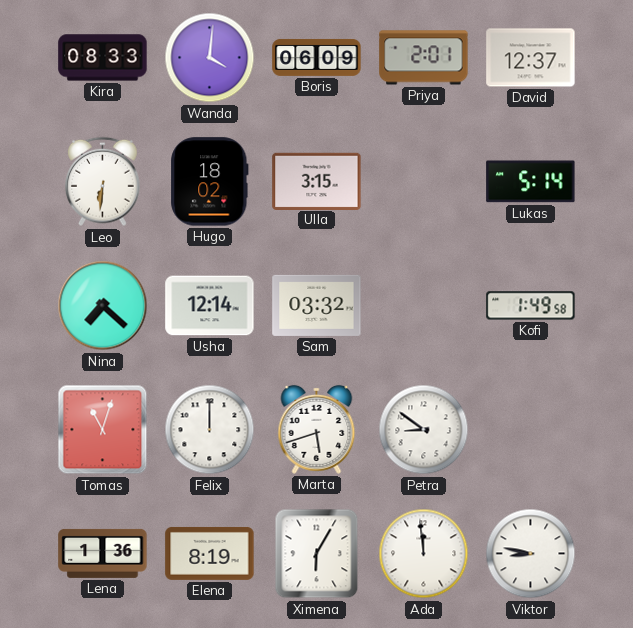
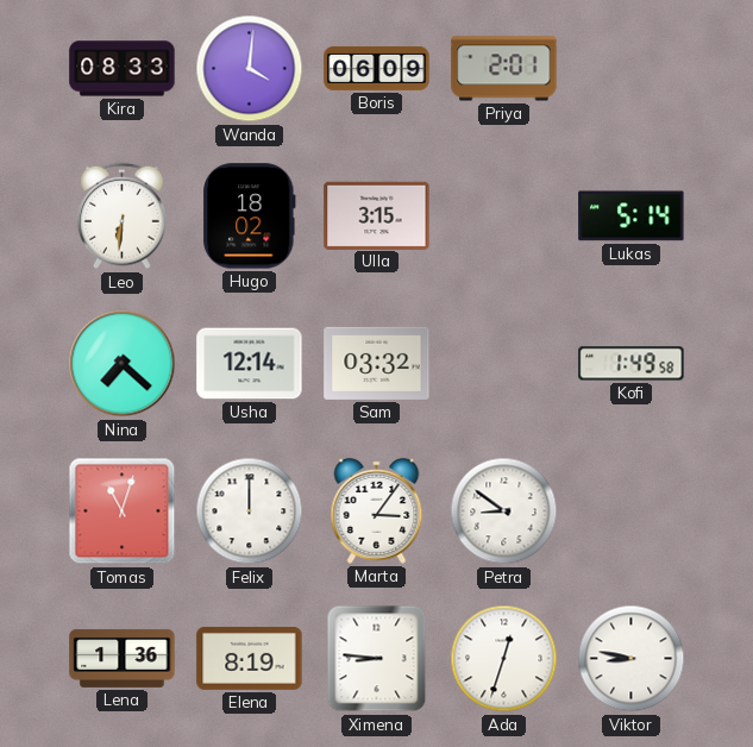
David: 12:37 -> none
Marta: 5:42 -> 3:06
Ximena: 6:05 -> 8:46
Ada: 11:59 -> 12:33
